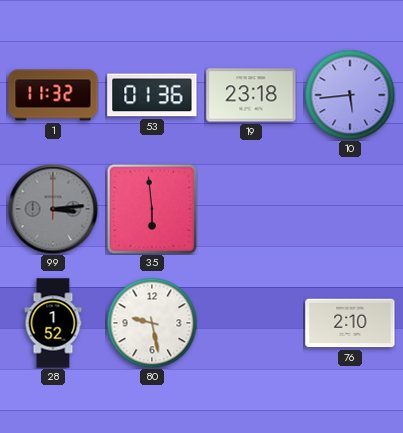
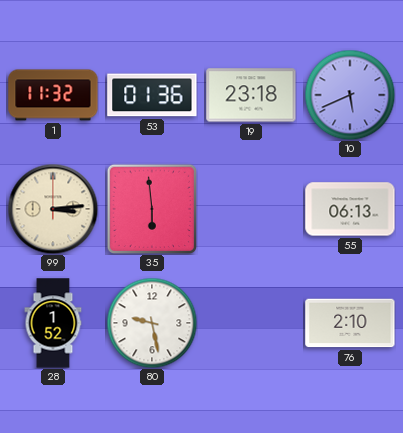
10: 5:44 -> 5:41
99 dial: grey -> cream
55: none -> 06:13
